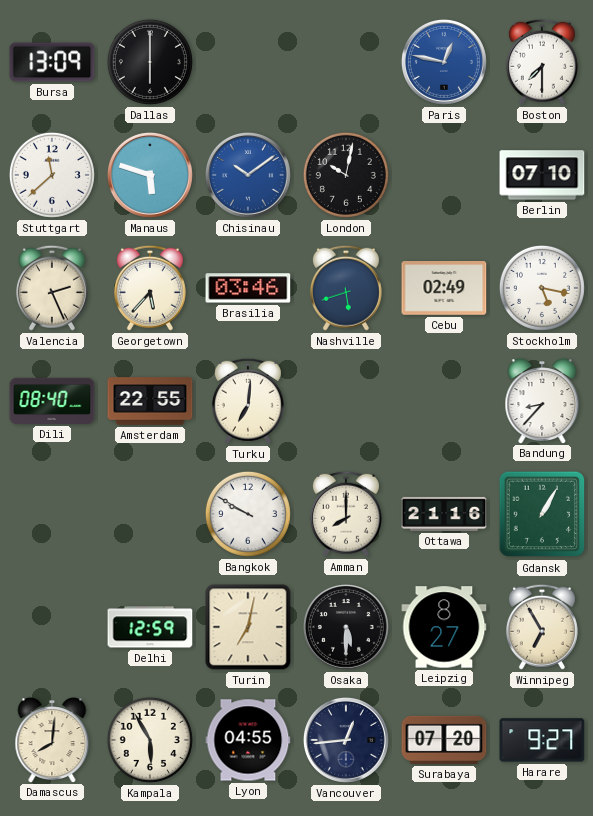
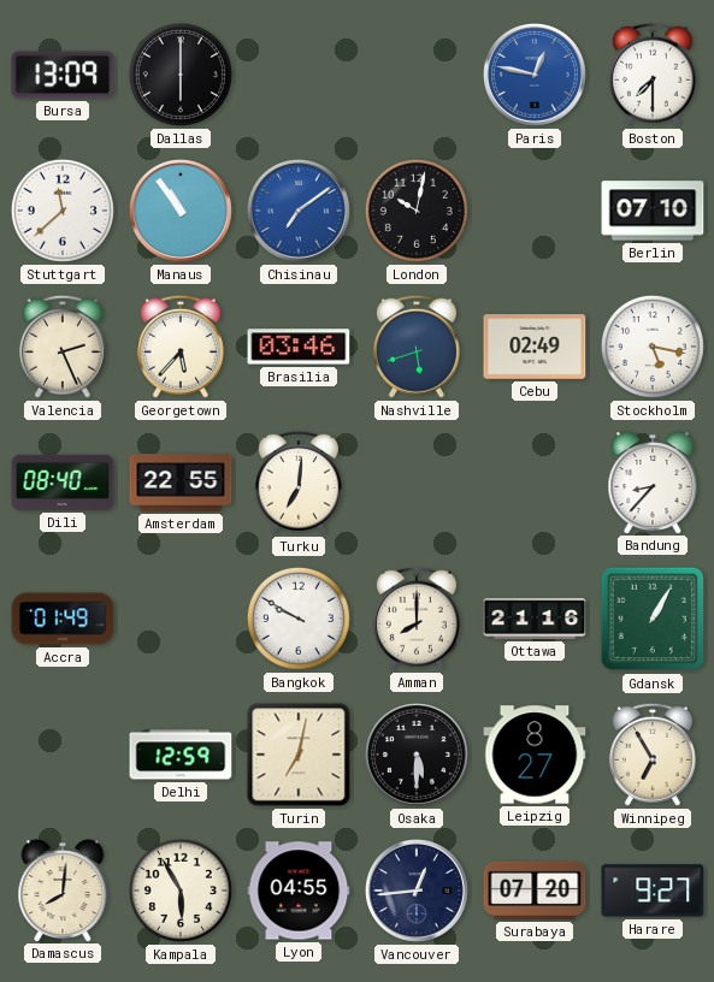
Manaus: 5:48 -> 10:54
Chisinau: 10:09 -> 7:09
Accra: none -> 01:49
